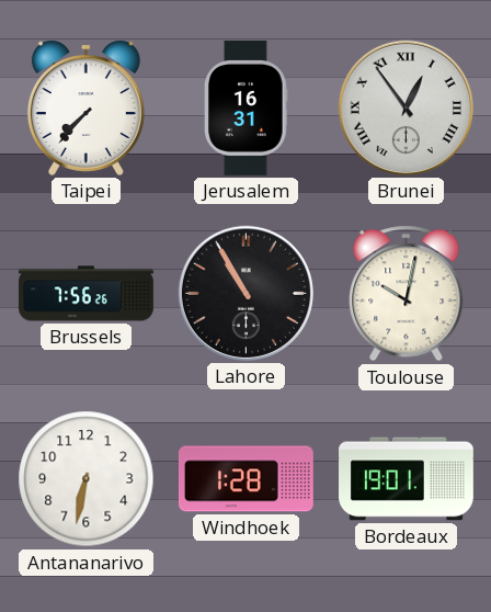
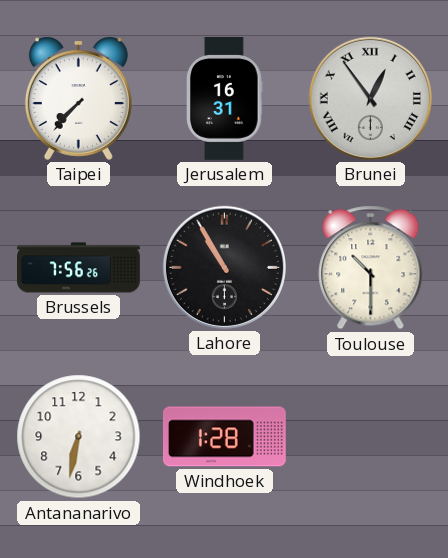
Toulouse: 10:02 -> 10:30
Bordeaux: 19:01 -> none
